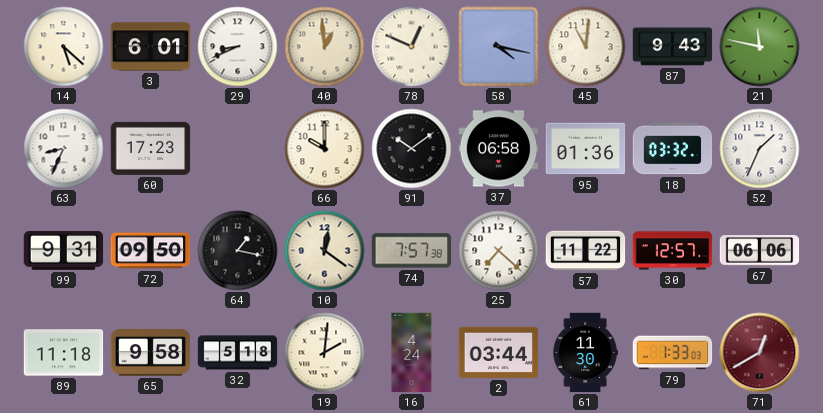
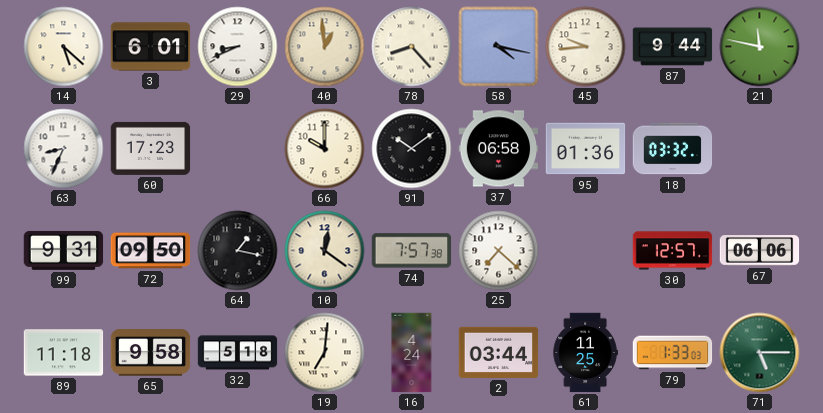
78: 12:49 -> 8:23
45: 11:01 -> 9:44
87: 9:43 -> 9:44
52: 1:34 -> none
57: 11:22 -> none
19: 2:01 -> 7:01
61: 11:30 -> 11:25
71: 12:40 -> 5:15
71 dial: burgundy -> green
